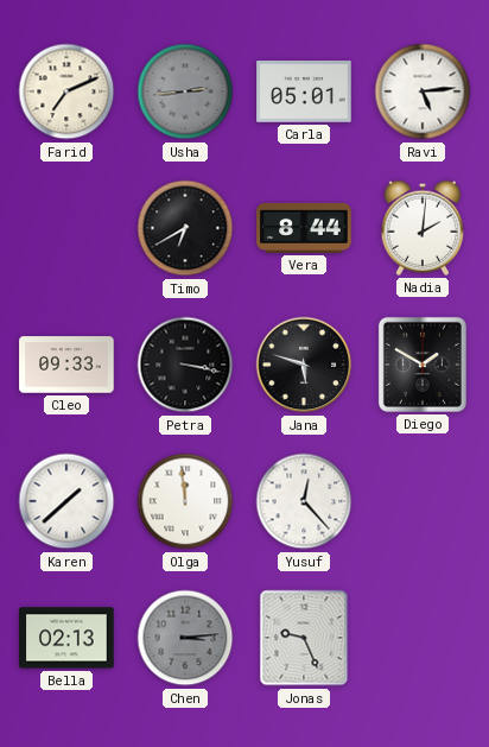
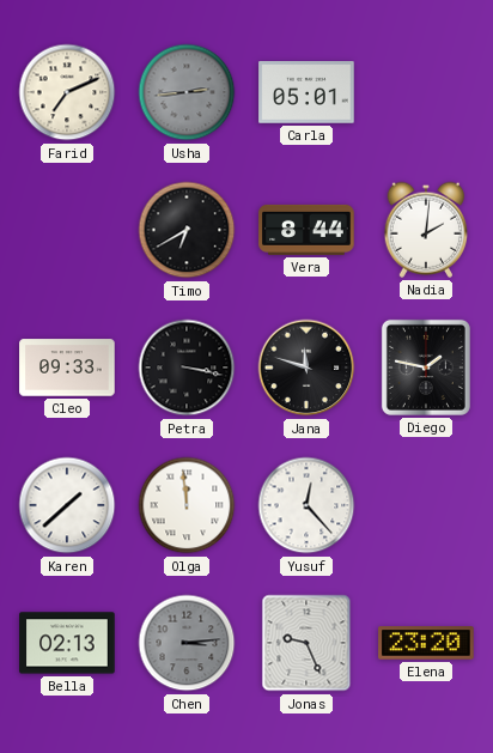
Ravi: 5:14 -> none
Jana: 5:48 -> 11:48
Diego: 1:50 -> 1:47
Elena: none -> 23:20
